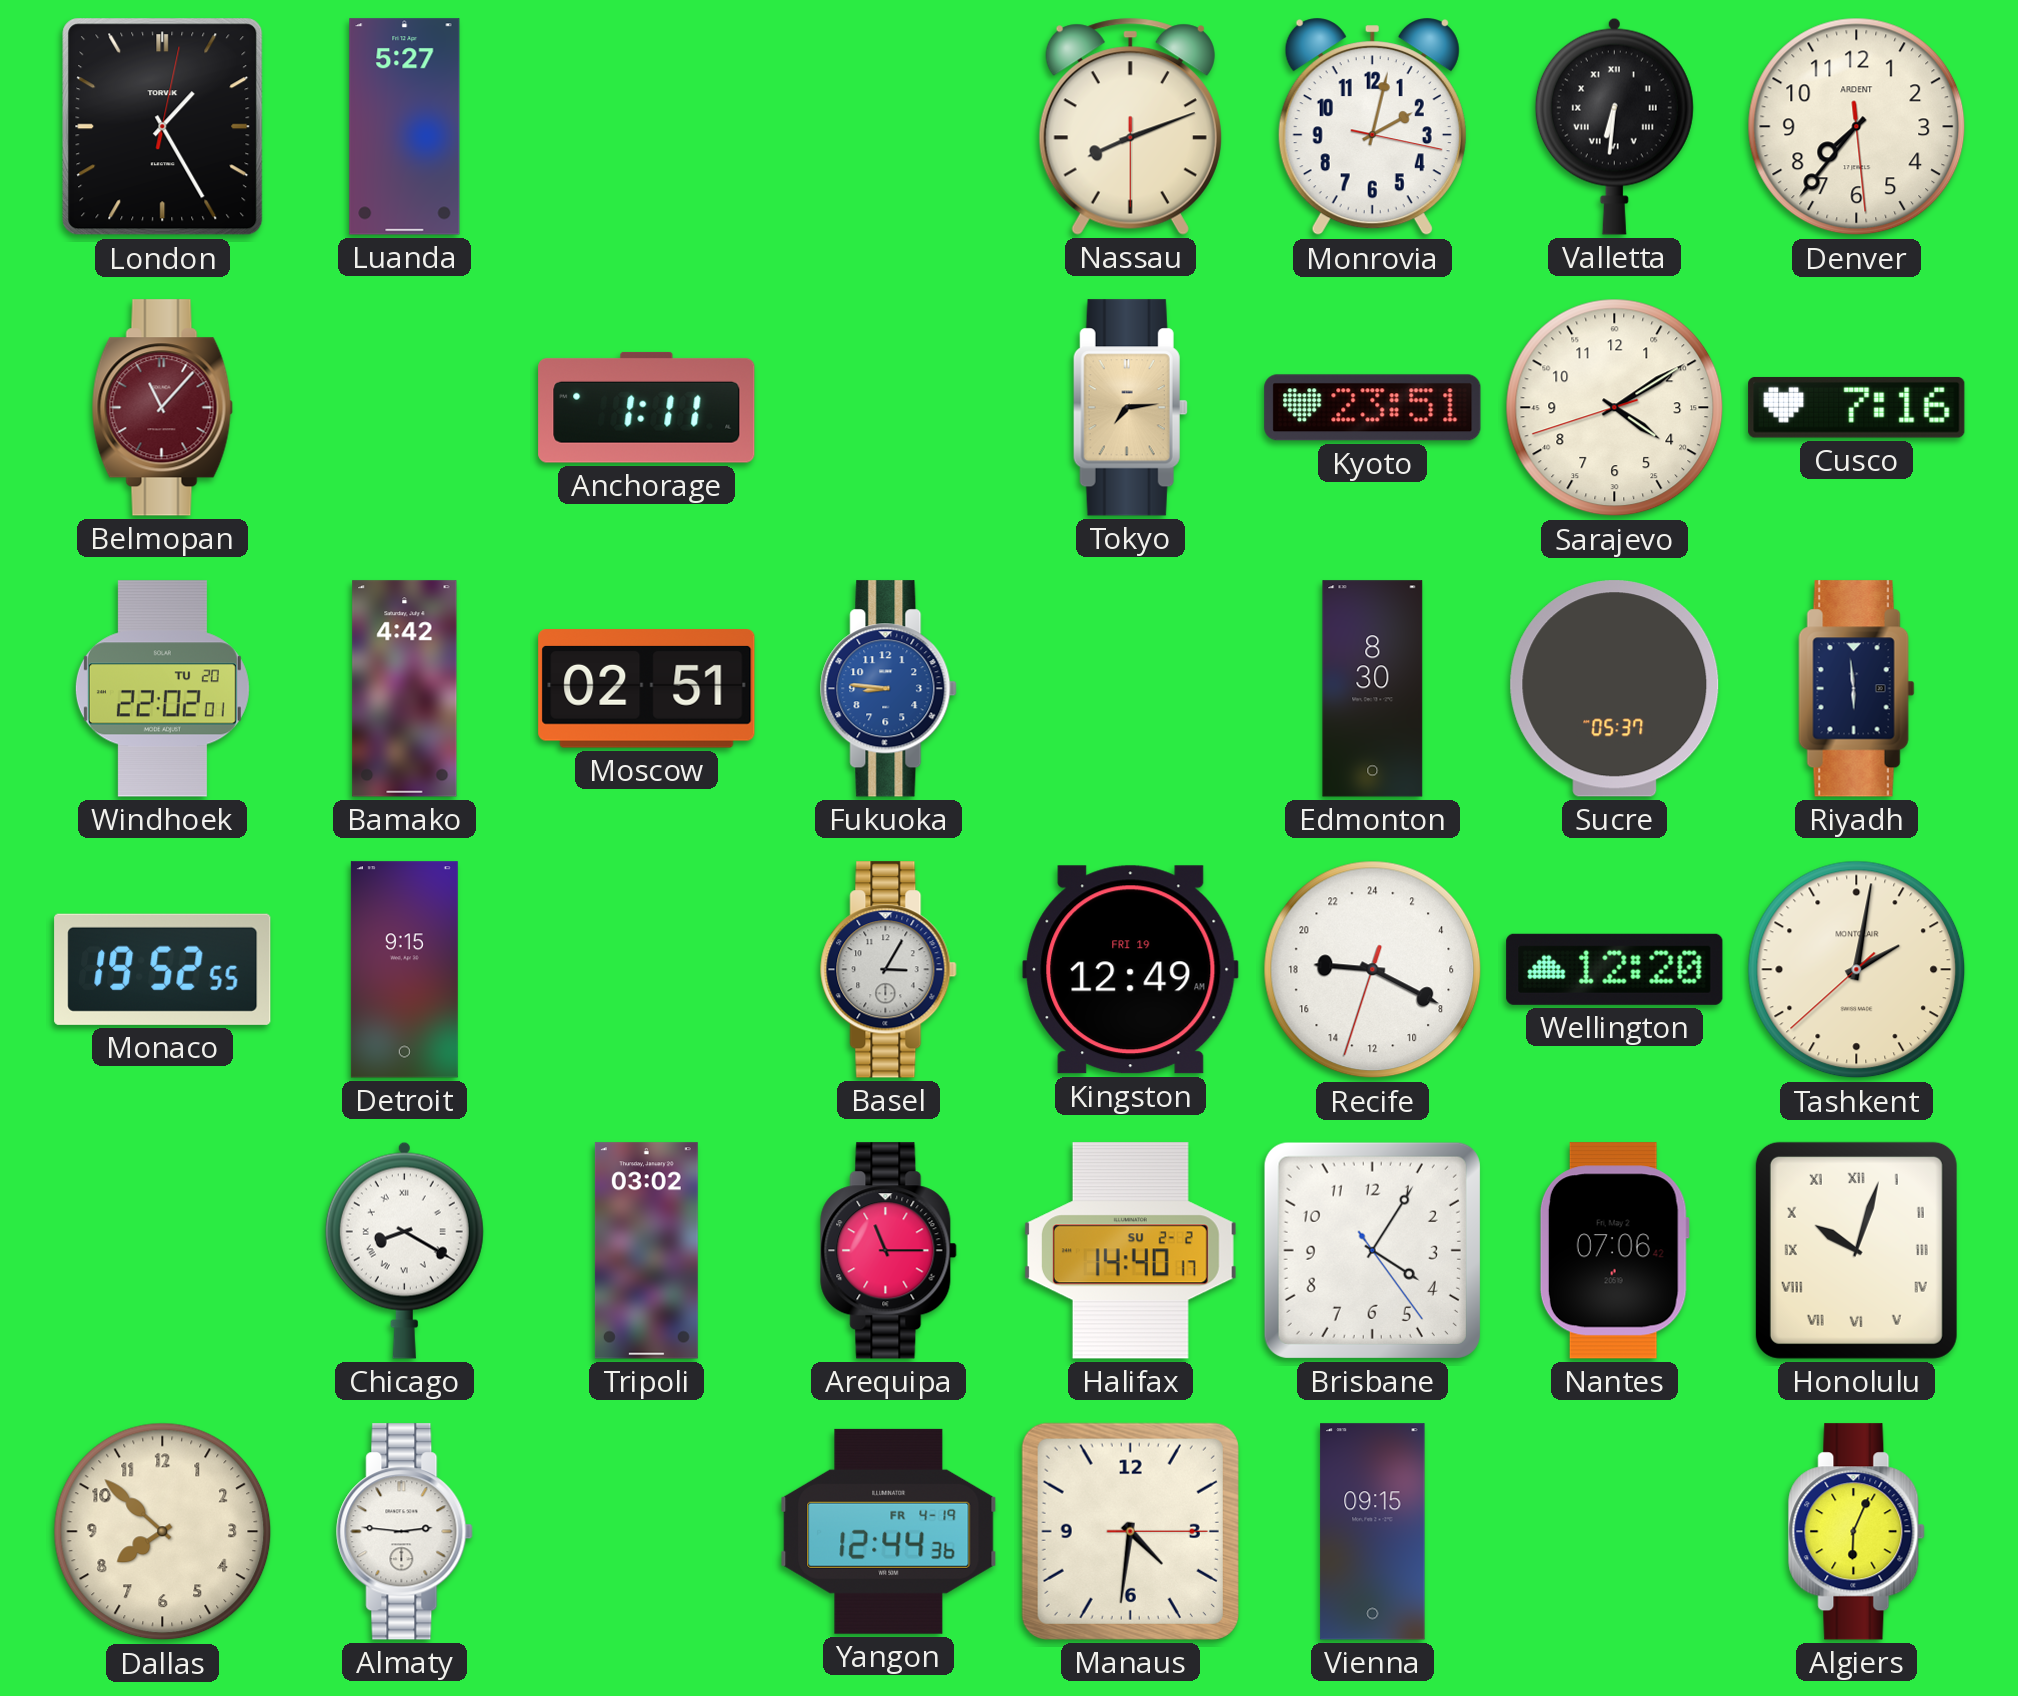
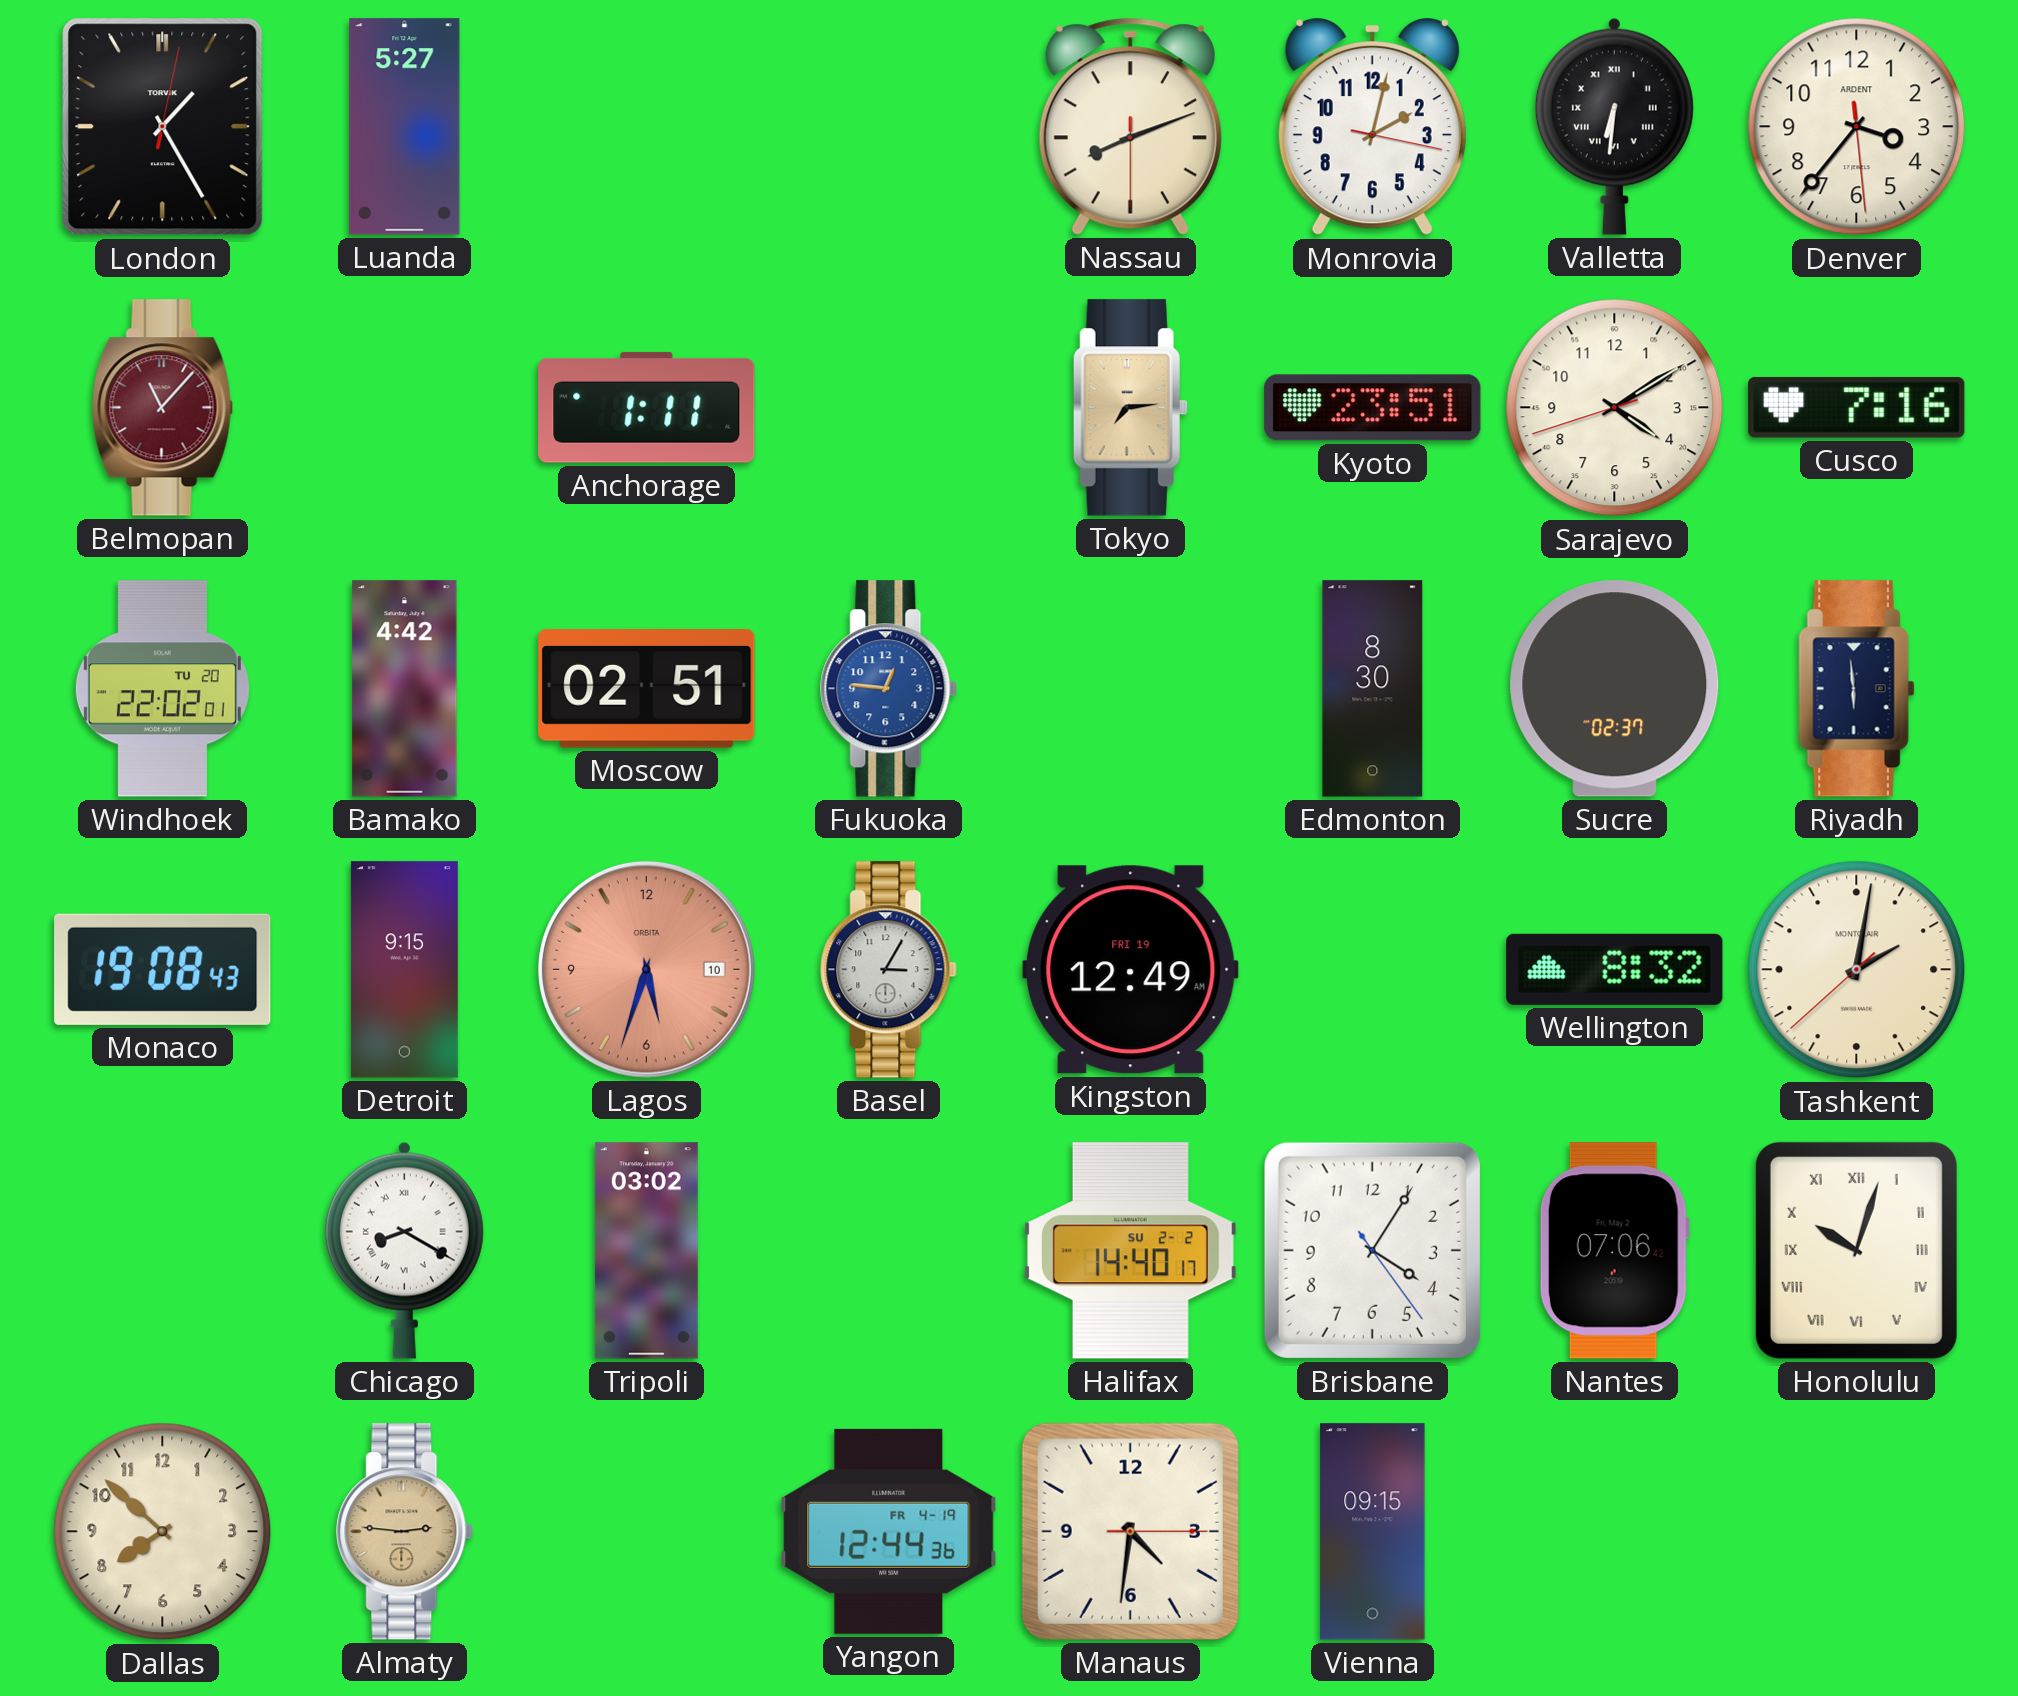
Denver: 7:36 -> 3:36
Fukuoka: 8:46 -> 12:46
Sucre: 05:37 -> 02:37
Monaco: 19:52 -> 19:08
Lagos: none -> 5:33
Recife: 18:19 -> none
Wellington: 12:20 -> 8:32
Arequipa: 11:15 -> none
Almaty dial: white -> champagne
Algiers: 6:04 -> none
